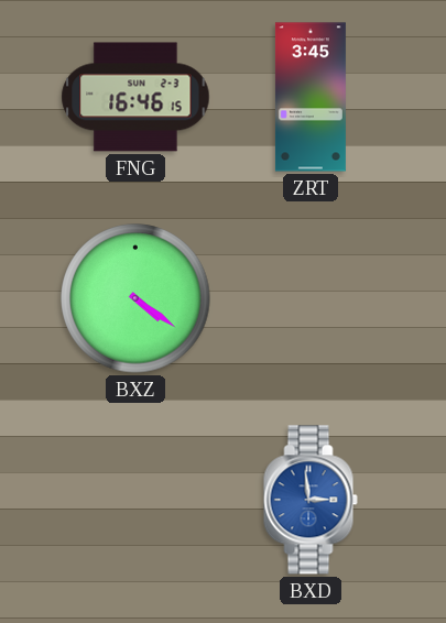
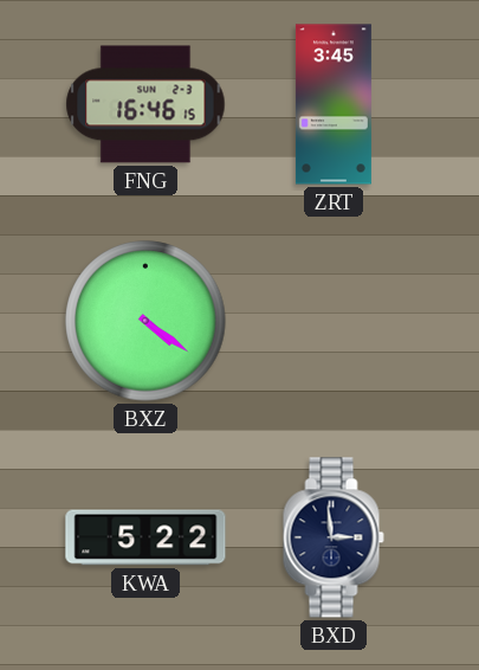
KWA: none -> 5:22
BXD dial: blue -> navy
